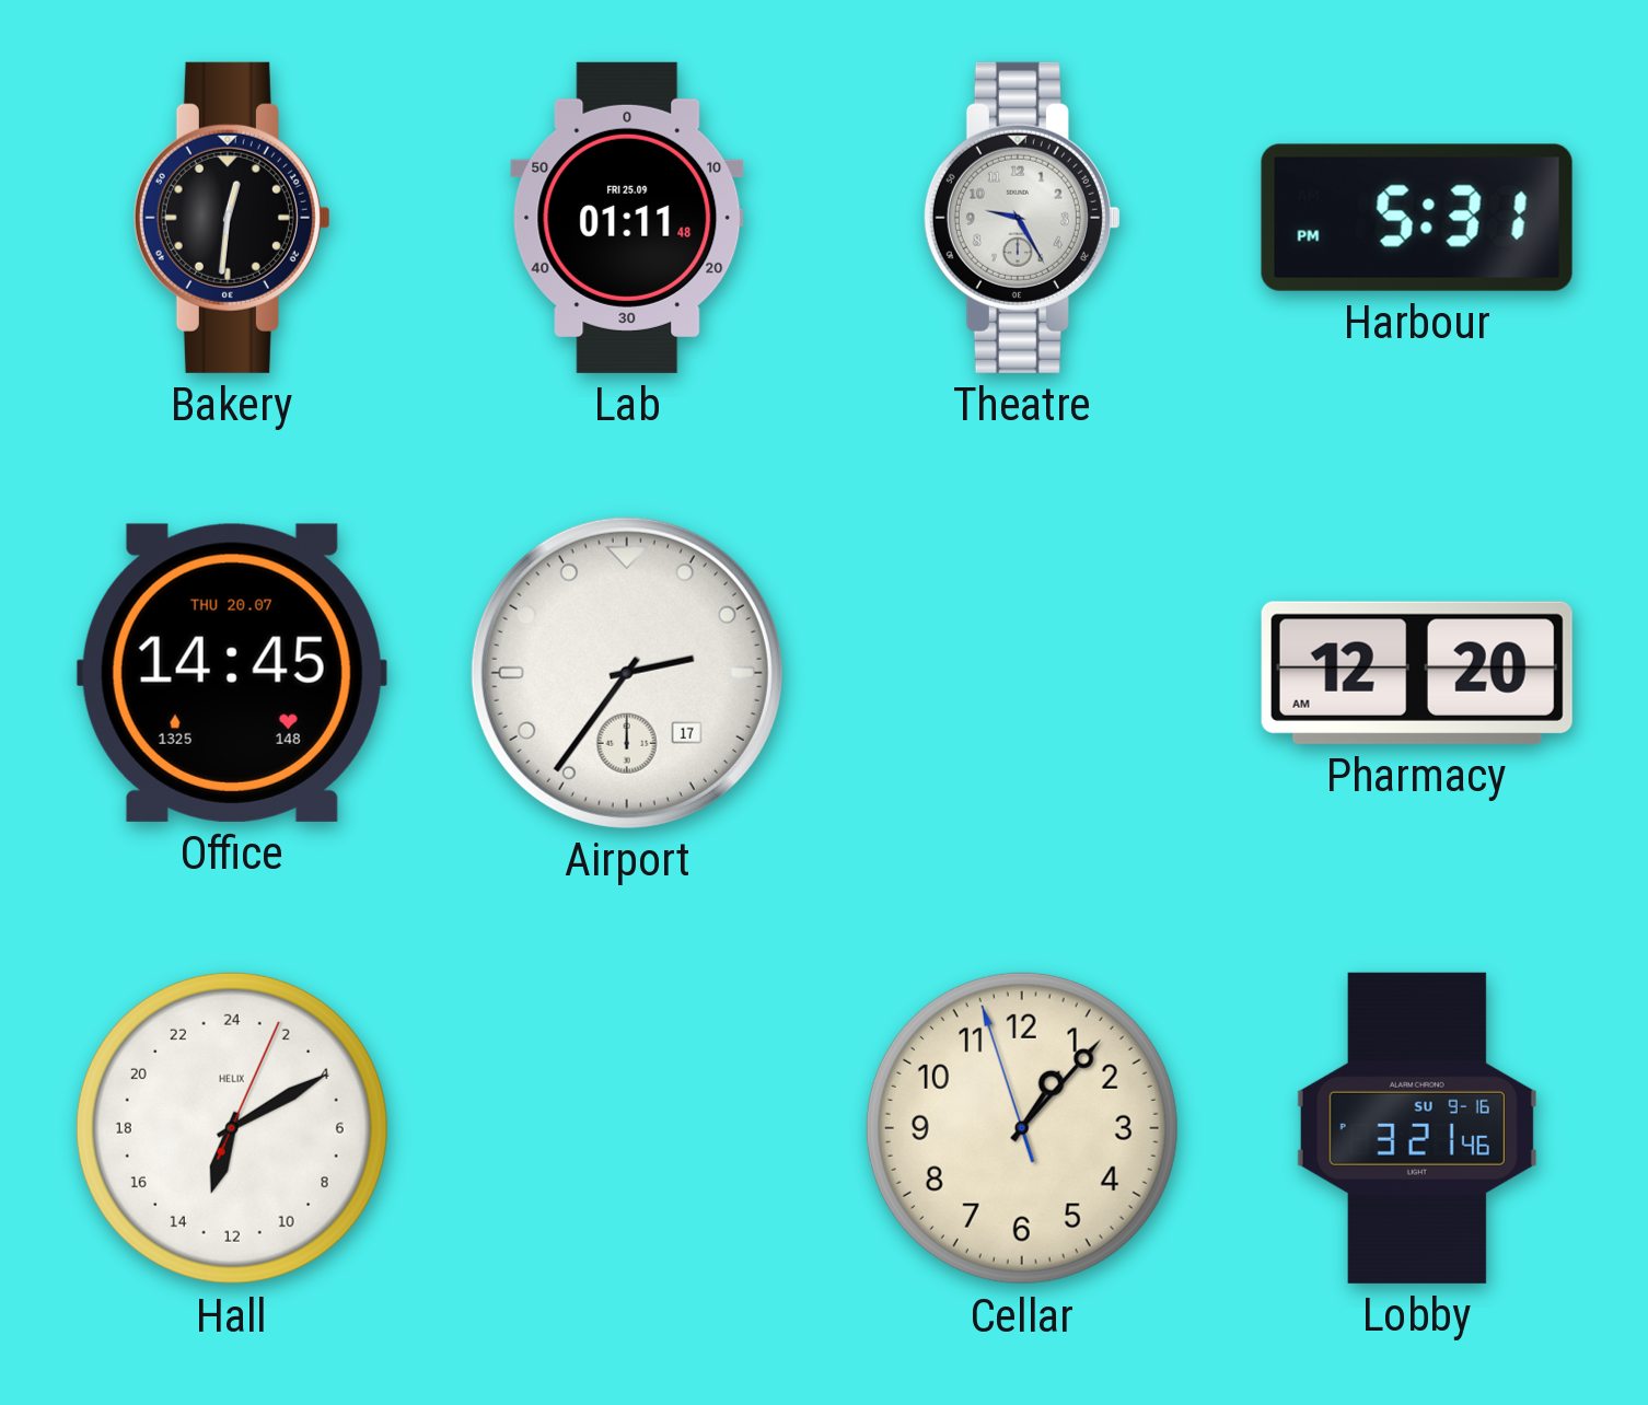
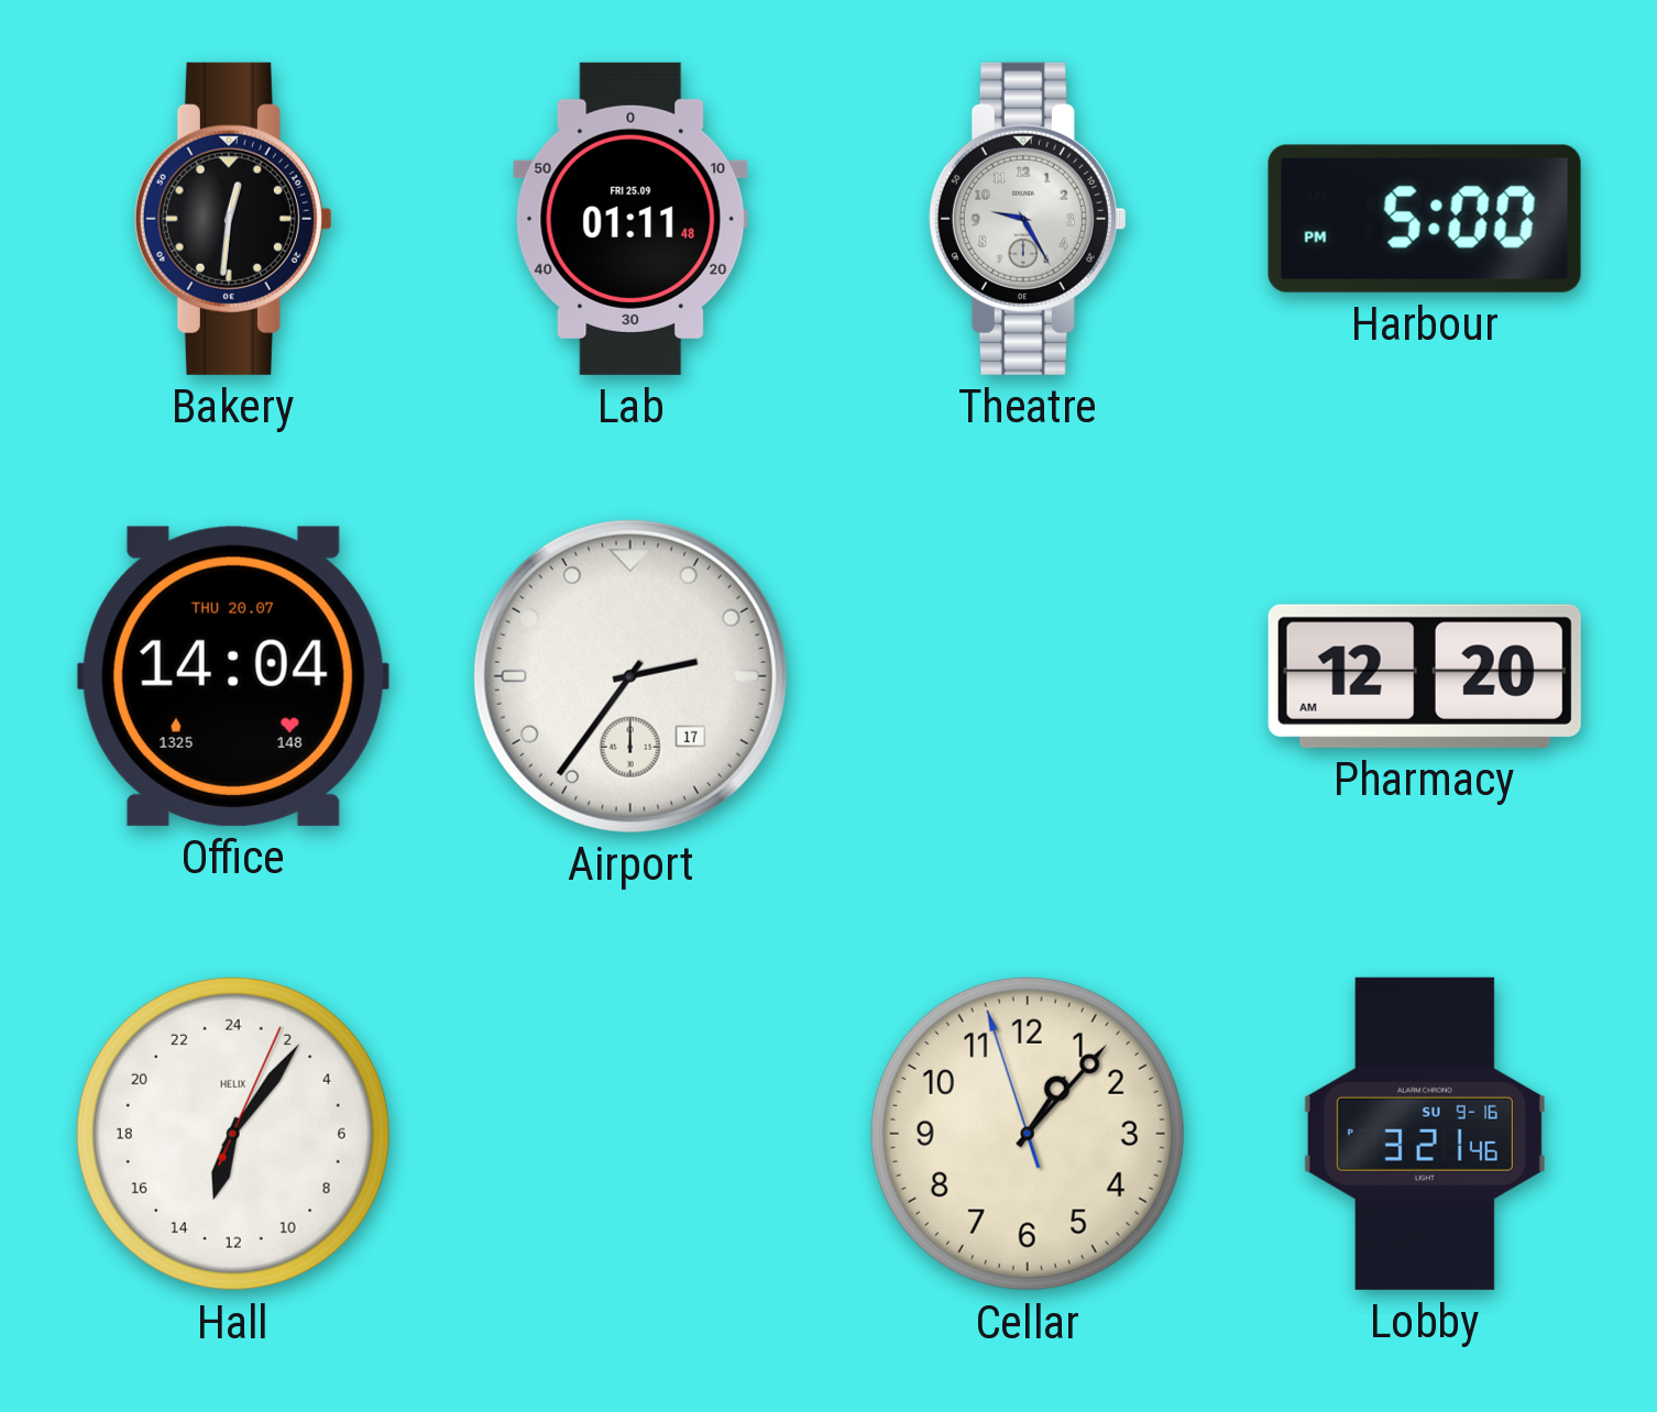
Harbour: 5:31 -> 5:00
Office: 14:45 -> 14:04
Hall: 13:10 -> 13:06
